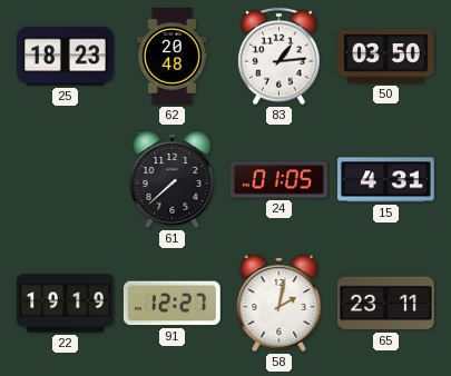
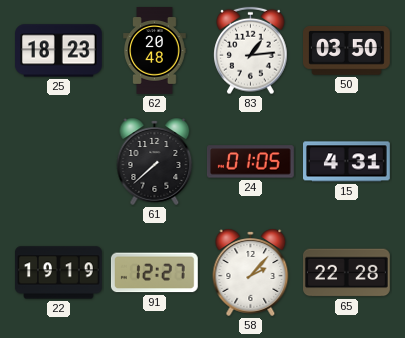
58: 2:02 -> 2:07
65: 23:11 -> 22:28
